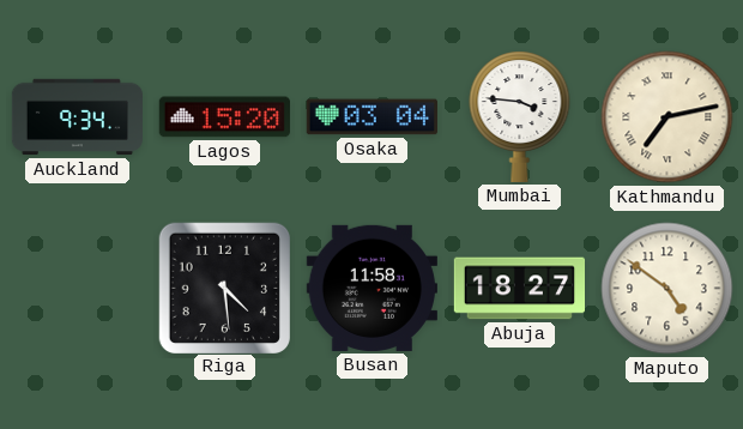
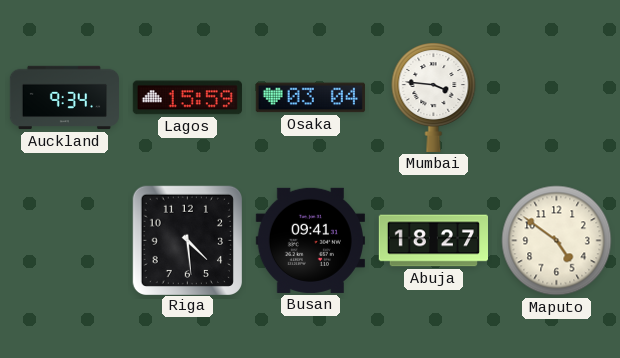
Lagos: 15:20 -> 15:59
Kathmandu: 7:13 -> none
Busan: 11:58 -> 09:41
